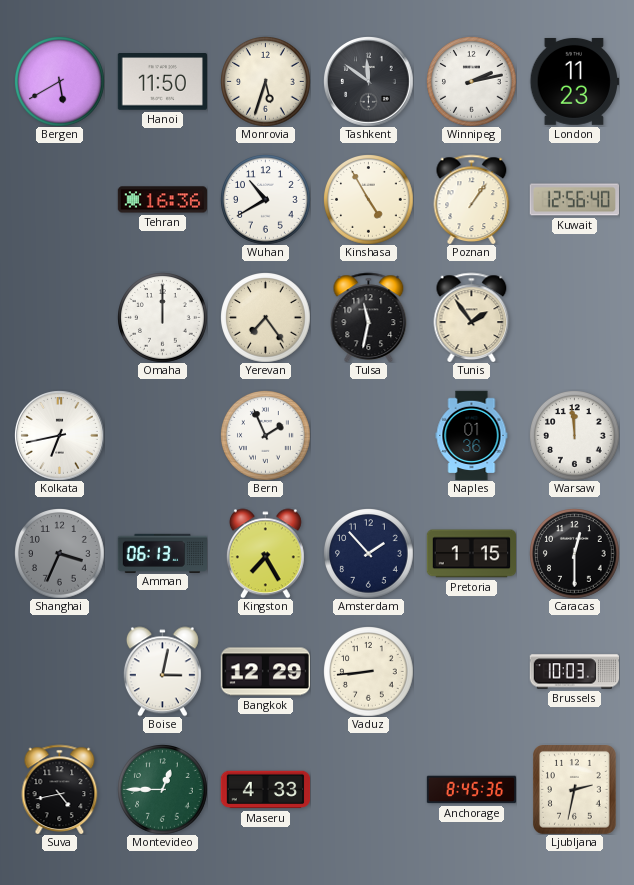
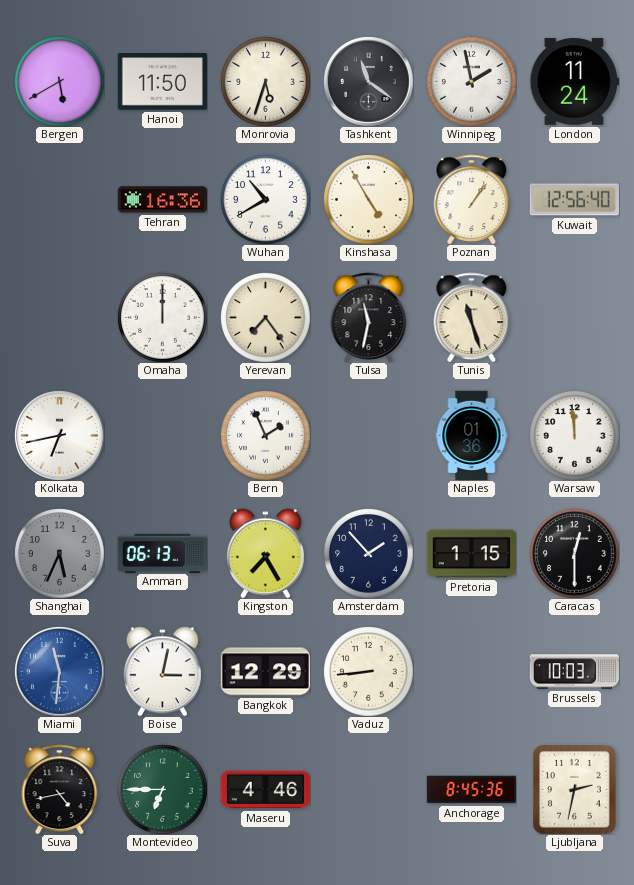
Tashkent: 11:51 -> 11:21
Winnipeg: 2:13 -> 1:58
London: 11:23 -> 11:24
Tunis: 1:54 -> 11:27
Shanghai: 3:34 -> 5:34
Miami: none -> 11:31
Montevideo: 12:45 -> 6:45
Maseru: 4:33 -> 4:46
